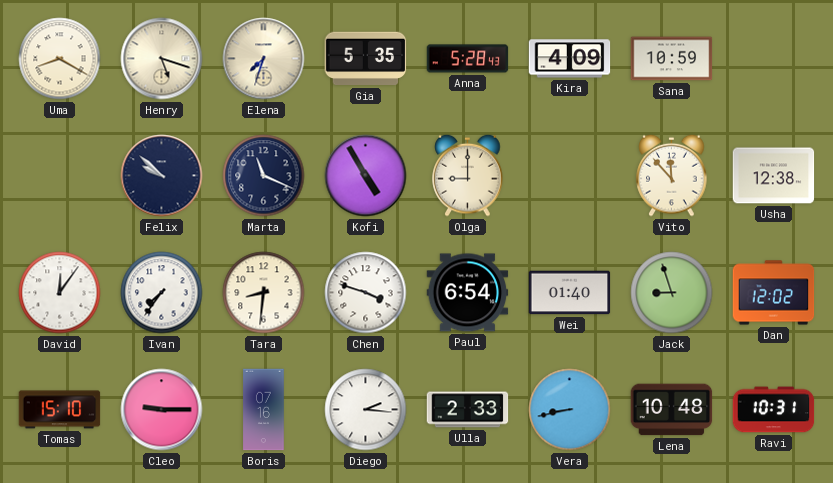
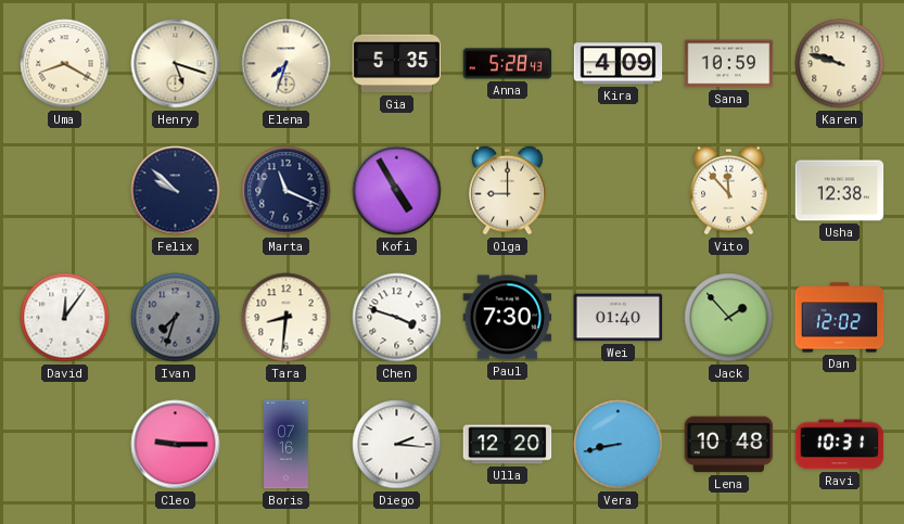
Karen: none -> 9:48
Ivan: 7:36 -> 7:33
Ivan dial: white -> grey
Paul: 6:54 -> 7:30
Jack: 8:57 -> 1:53
Tomas: 15:10 -> none
Ulla: 2:33 -> 12:20
